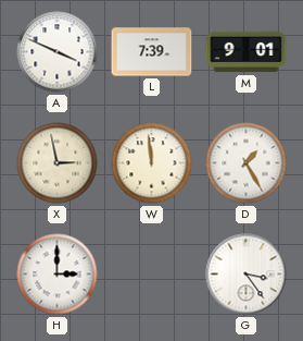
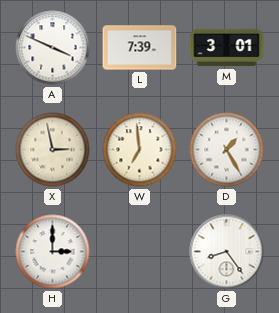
M: 9:01 -> 3:01
W: 11:59 -> 6:59
G: 3:24 -> 8:24
